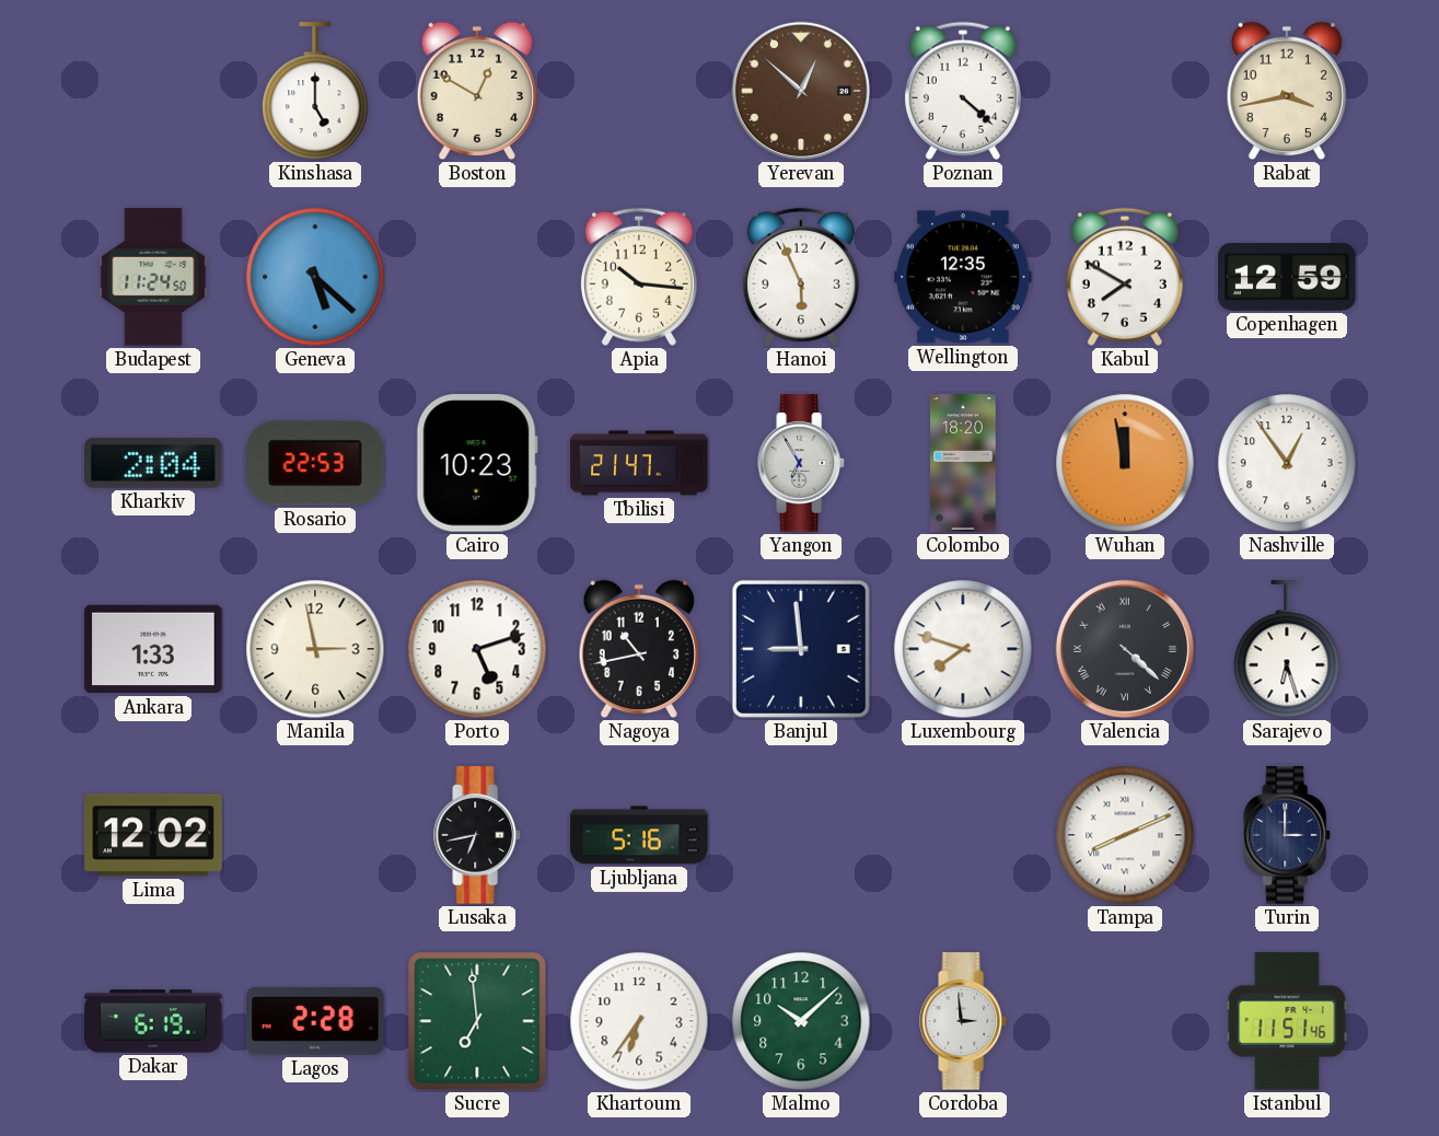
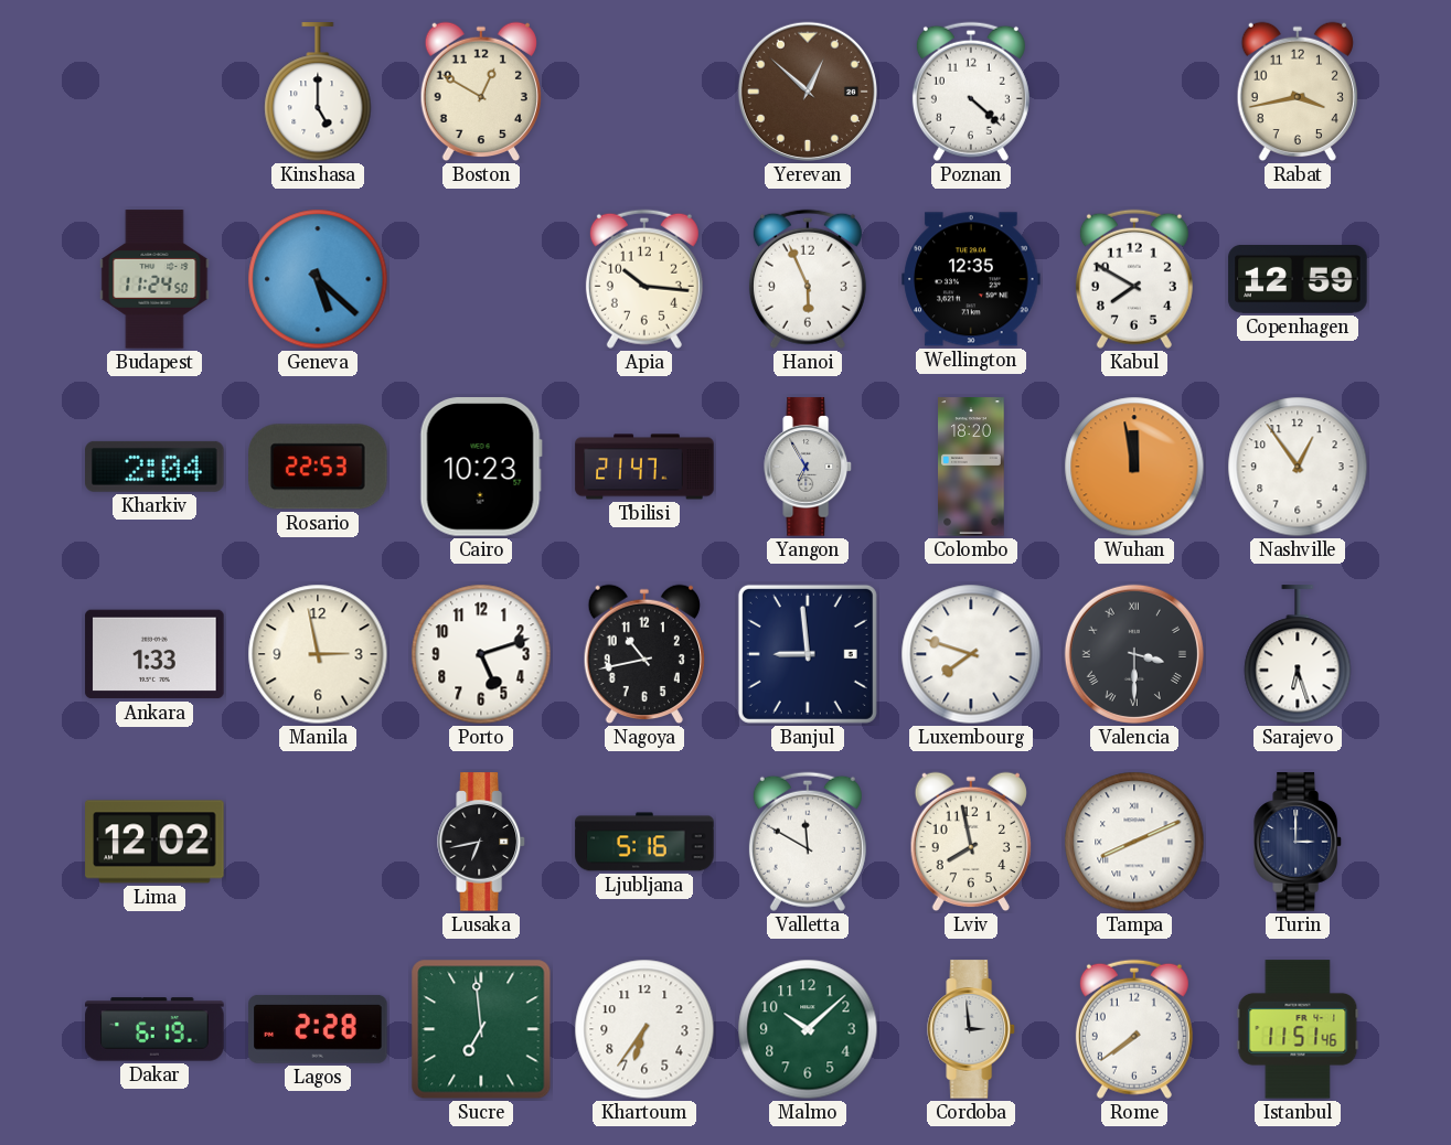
Valencia: 4:22 -> 3:30
Valletta: none -> 11:50
Lviv: none -> 7:58
Rome: none -> 7:39
